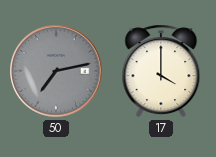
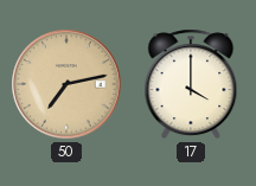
50 dial: grey -> champagne
